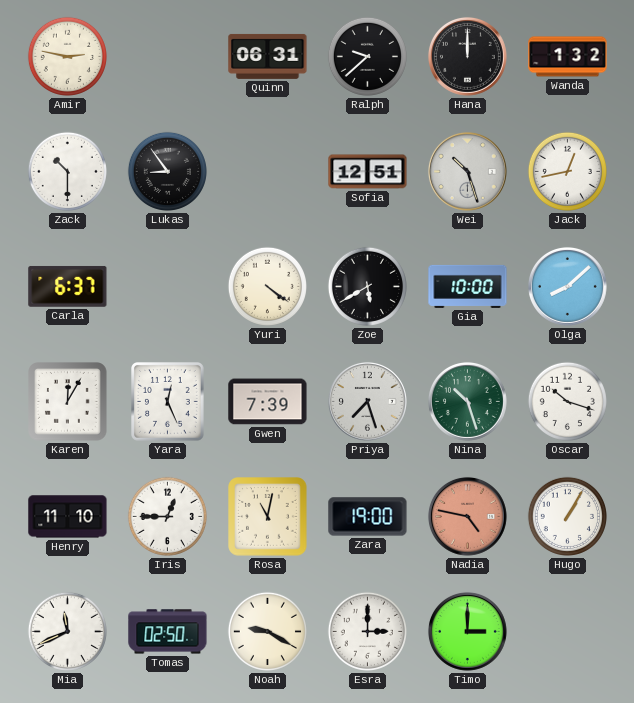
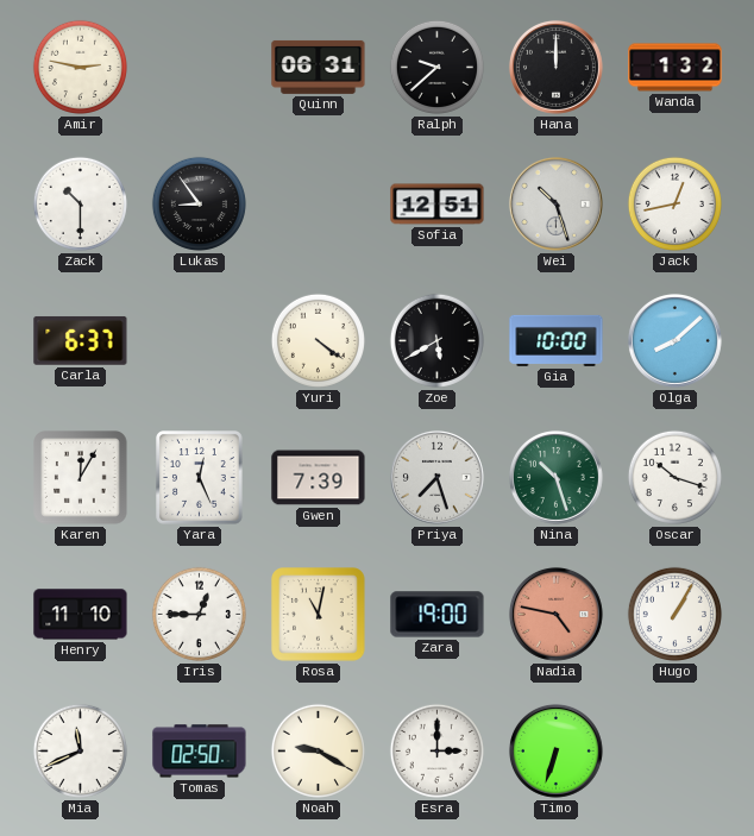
Timo: 3:00 -> 6:33
